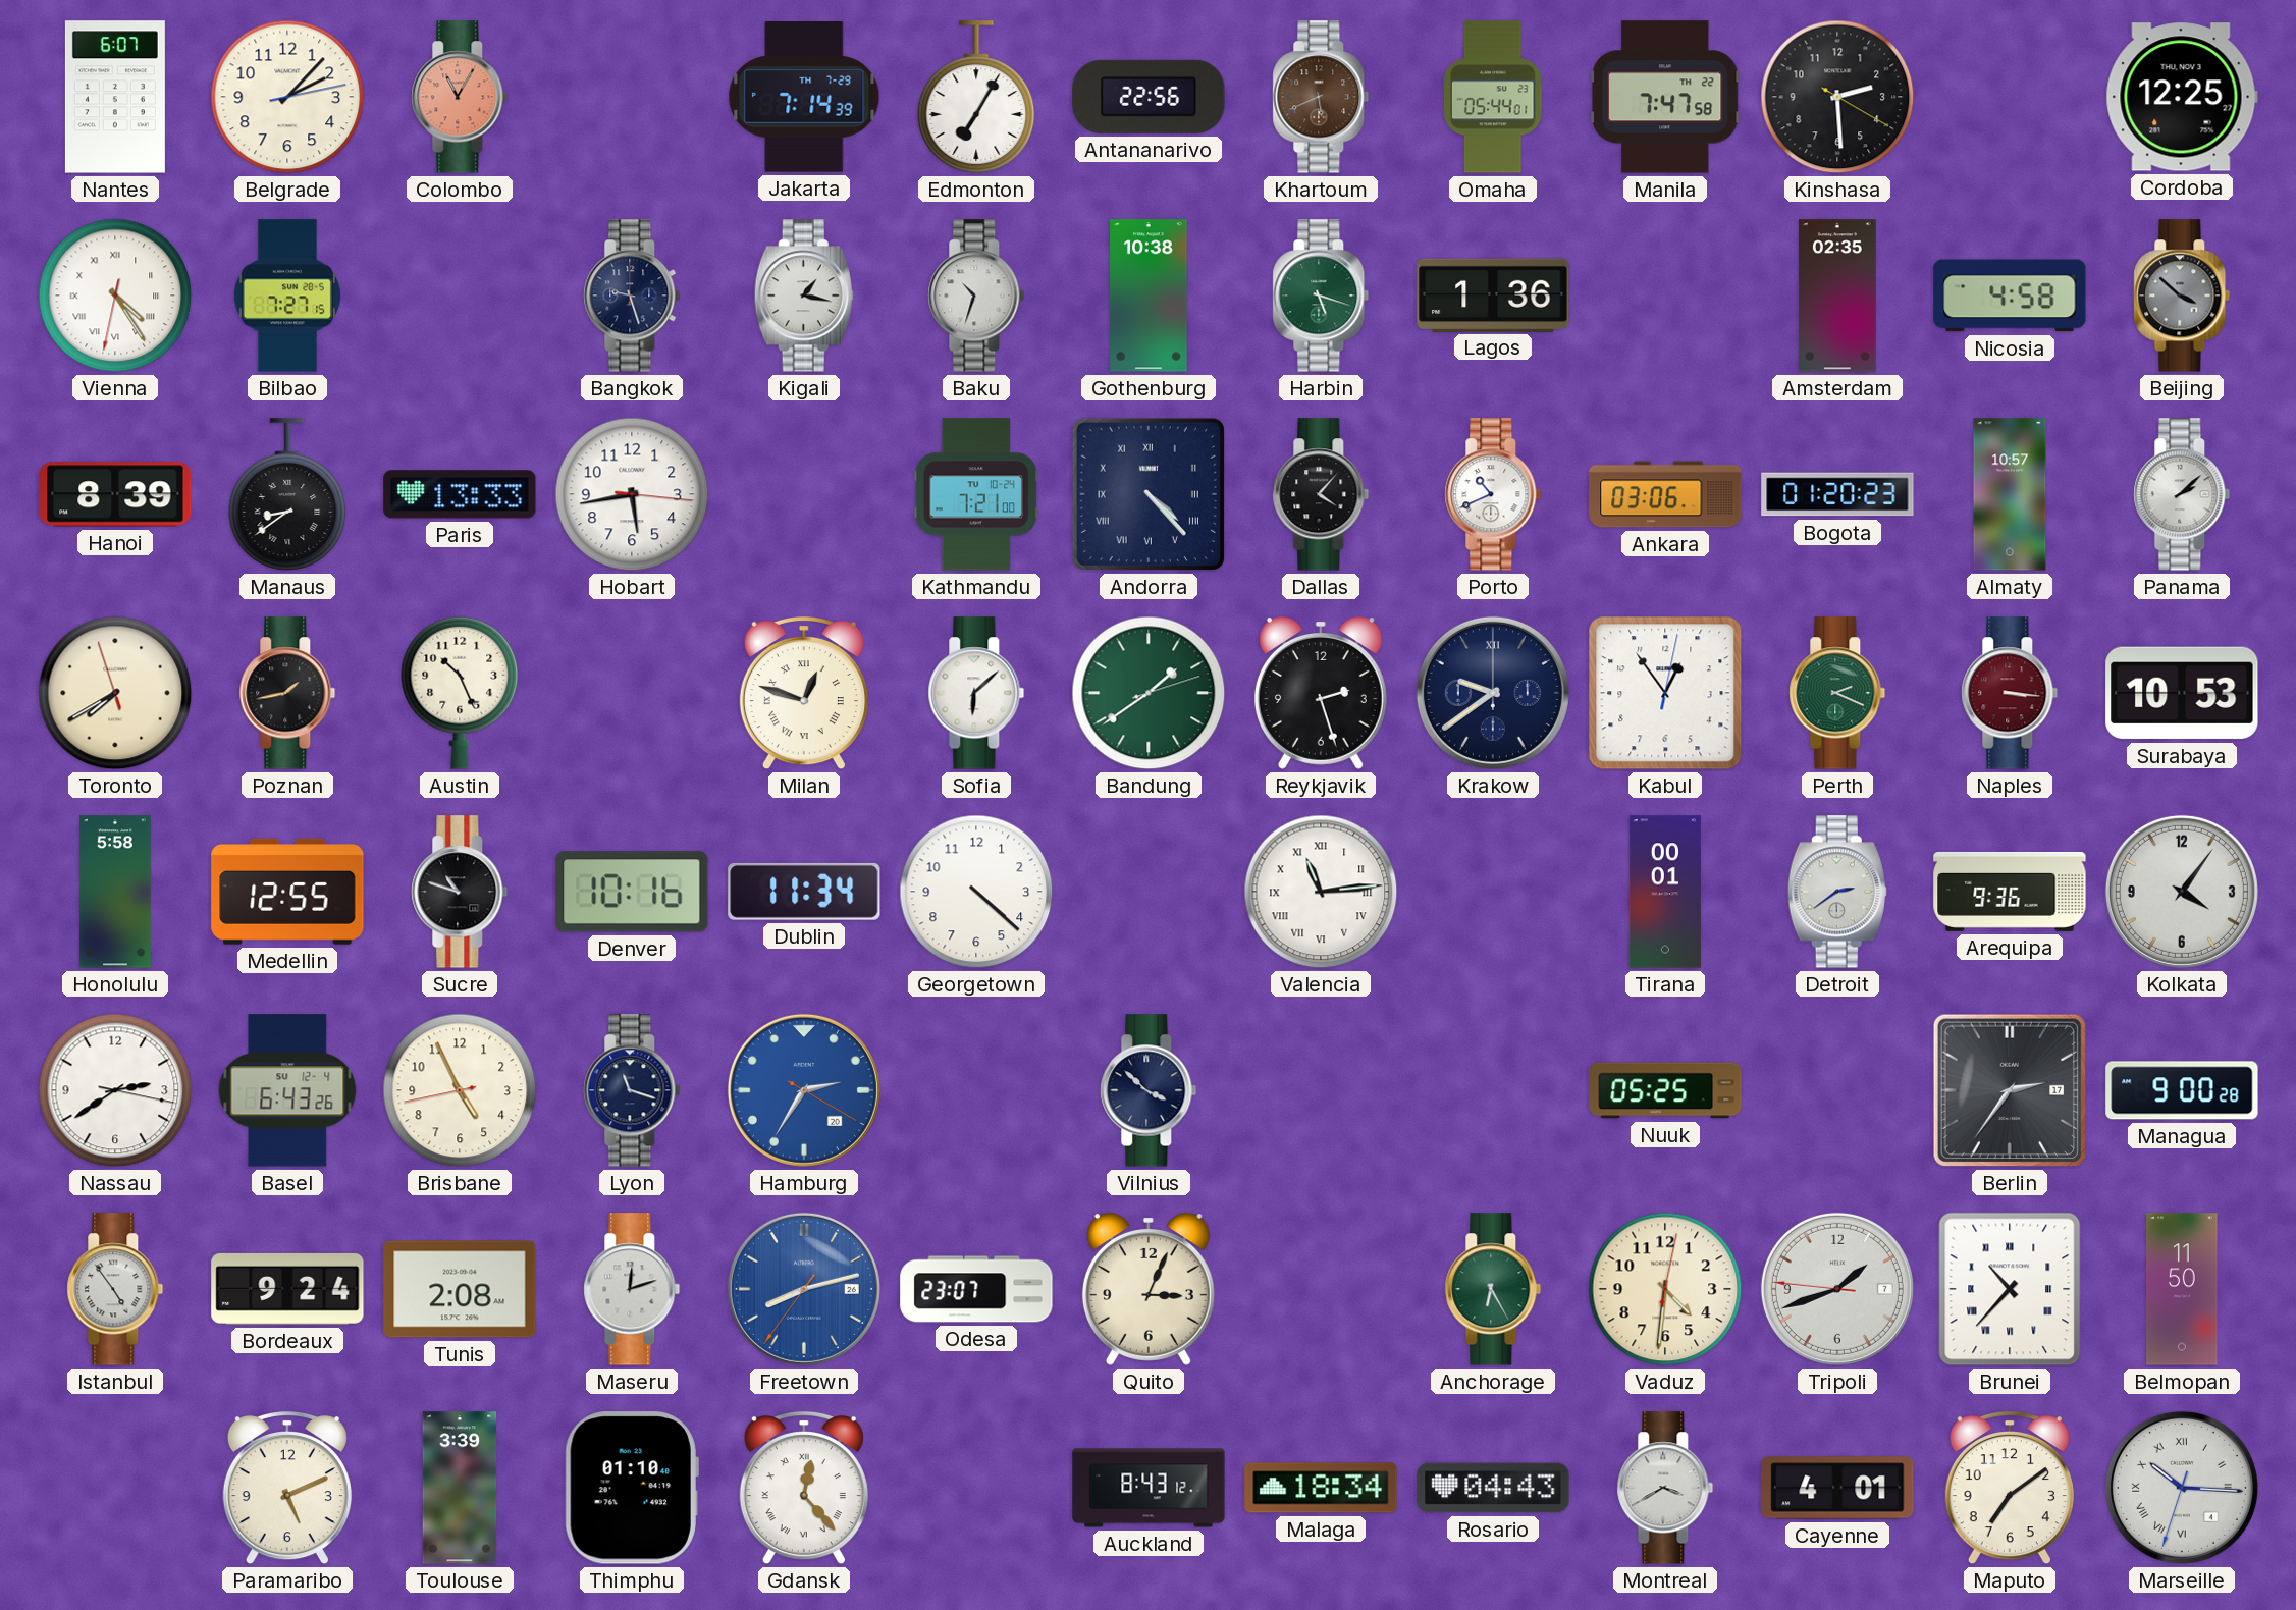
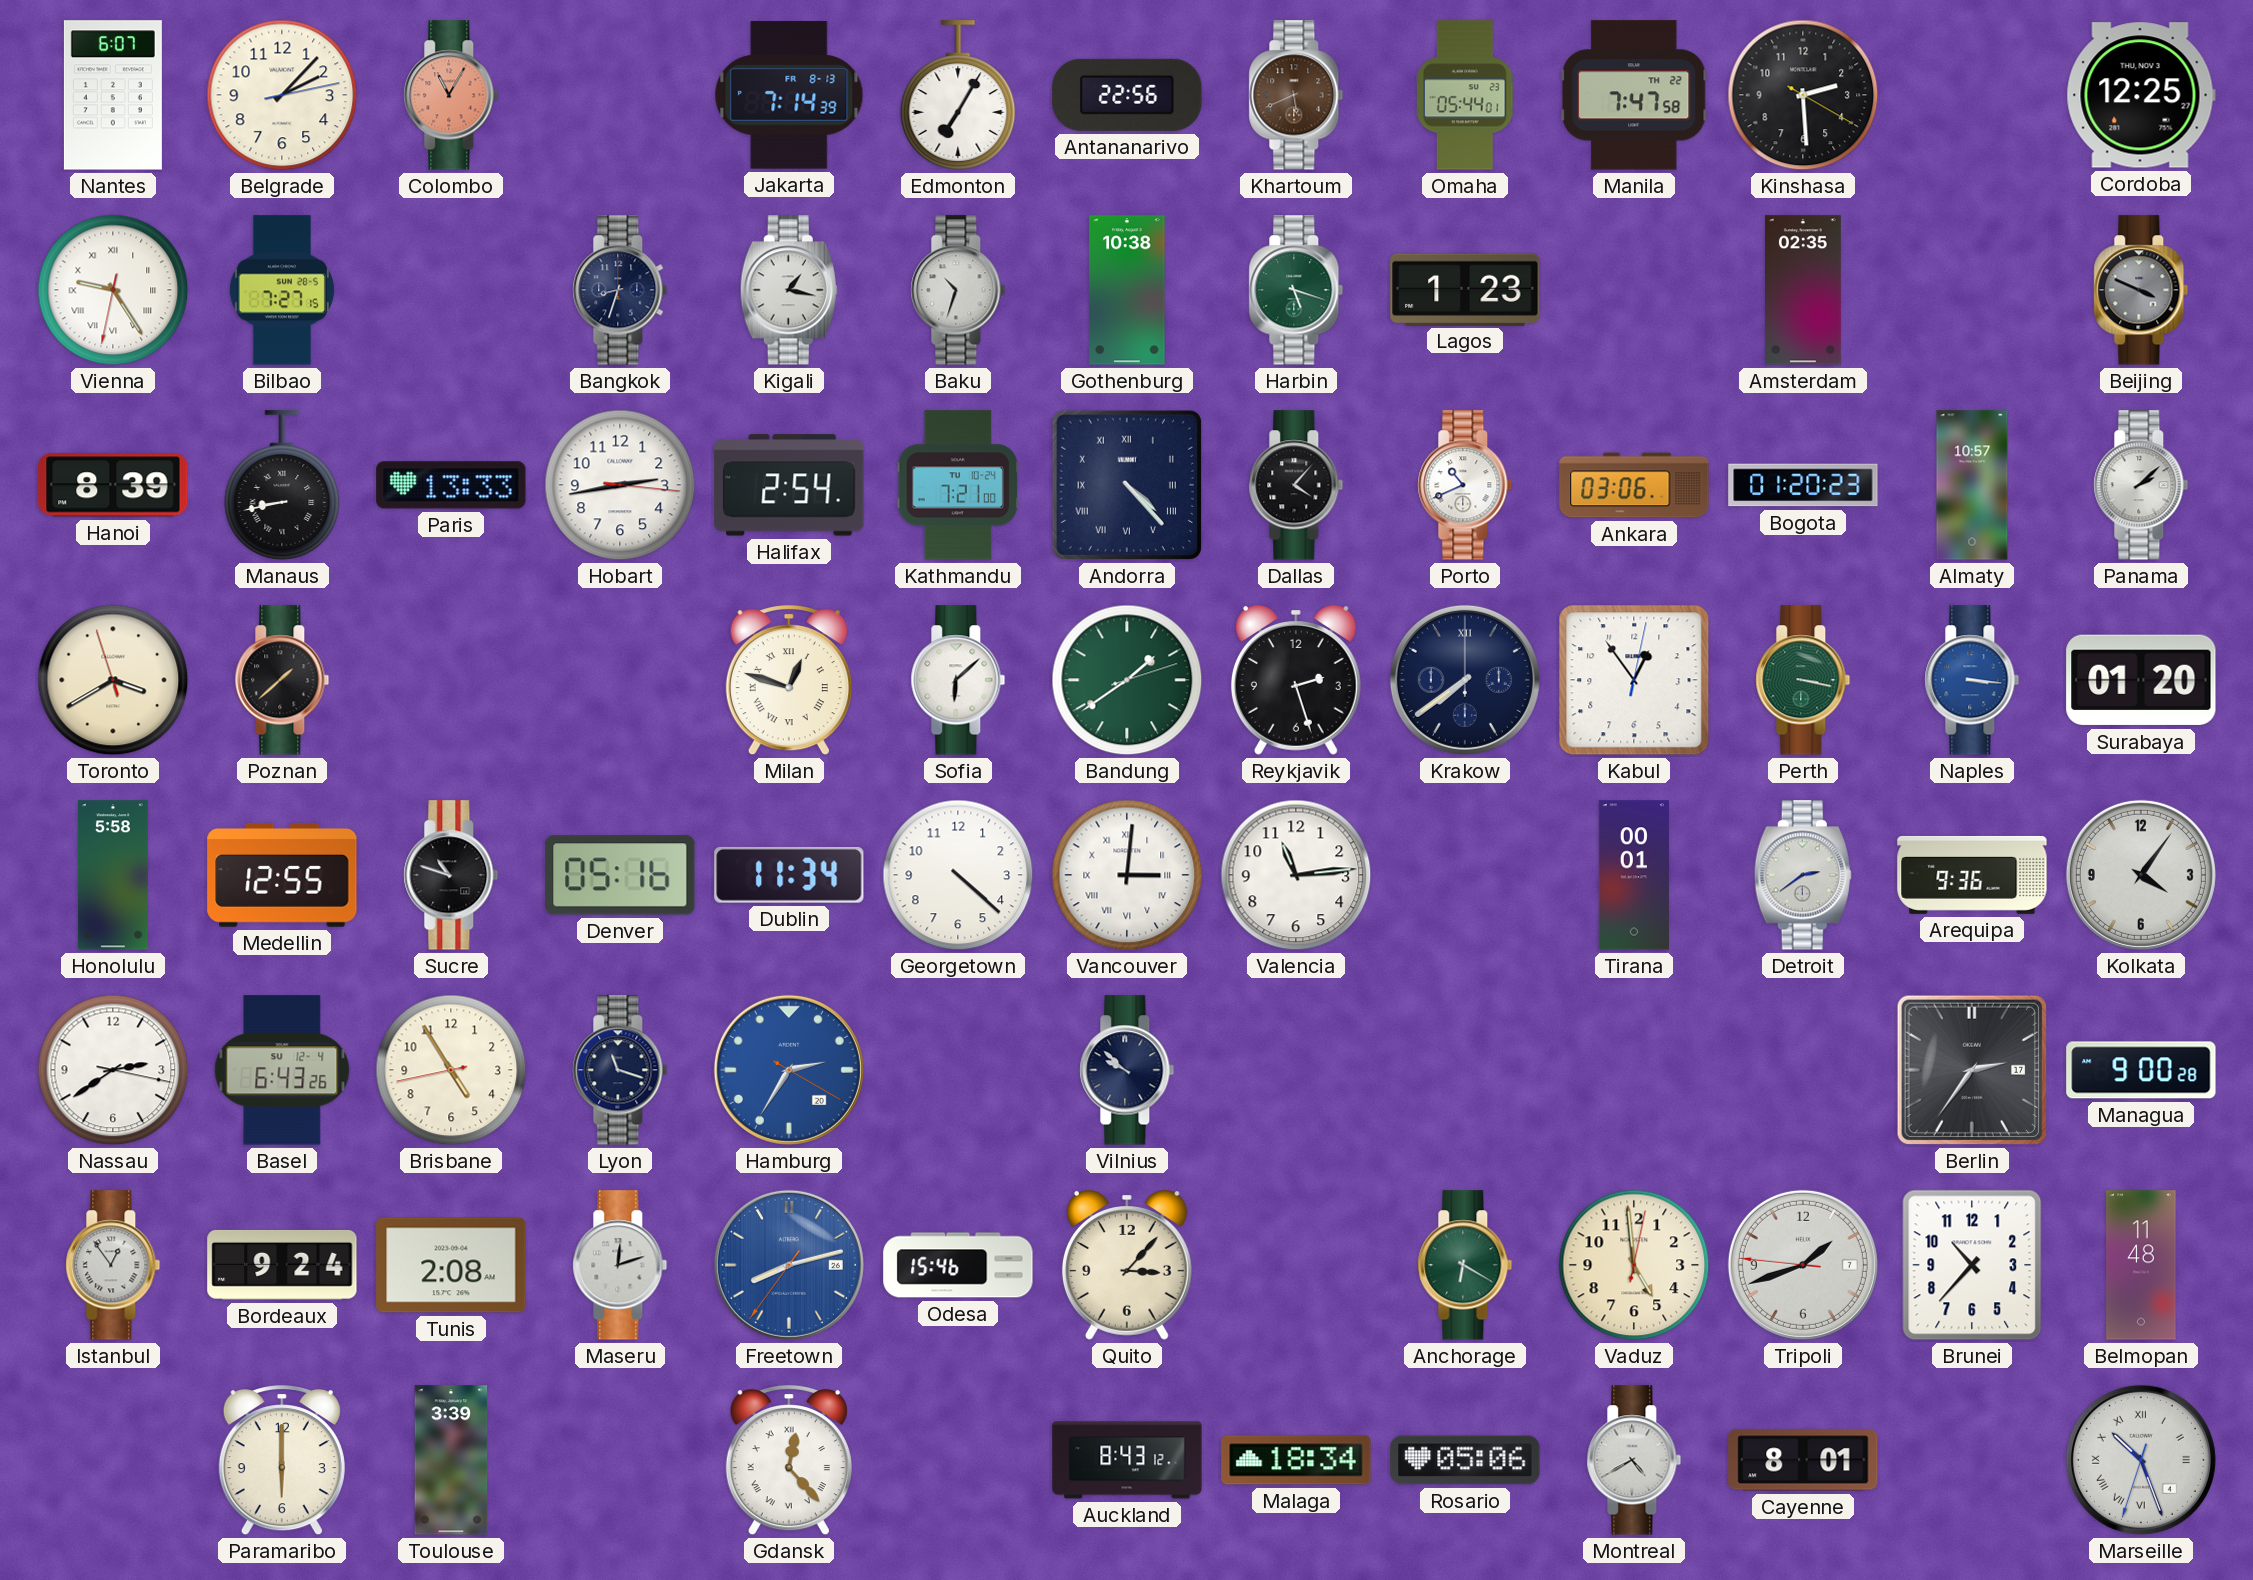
Jakarta date: TH 7-29 -> FR 8-13
Vienna: 4:24 -> 9:24
Bangkok: 9:27 -> 8:33
Lagos: 1:36 -> 1:23
Nicosia: 4:58 -> none
Beijing: 3:52 -> 3:49
Manaus: 8:39 -> 8:43
Hobart: 5:43 -> 2:43
Halifax: none -> 2:54
Toronto: 7:39 -> 3:39
Poznan: 1:43 -> 1:38
Austin: 10:26 -> none
Krakow: 9:39 -> 7:39
Perth: 2:19 -> 3:17
Naples dial: burgundy -> blue
Surabaya: 10:53 -> 01:20
Denver: 10:16 -> 05:16
Vancouver: none -> 3:01
Valencia numerals: Roman -> Arabic
Brisbane: 4:55 -> 4:54
Vilnius: 3:52 -> 9:52
Nuuk: 05:25 -> none
Istanbul: 4:54 -> 12:54
Odesa: 23:07 -> 15:46
Quito: 3:04 -> 3:07
Anchorage: 6:25 -> 6:20
Vaduz: 4:31 -> 4:59
Brunei numerals: Roman -> Arabic
Belmopan: 11:50 -> 11:48
Paramaribo: 5:11 -> 6:00
Thimphu: 01:10 -> none
Rosario: 04:43 -> 05:06
Montreal: 3:40 -> 4:40
Cayenne: 4:01 -> 8:01
Maputo: 7:09 -> none
Marseille: 10:15 -> 10:26
